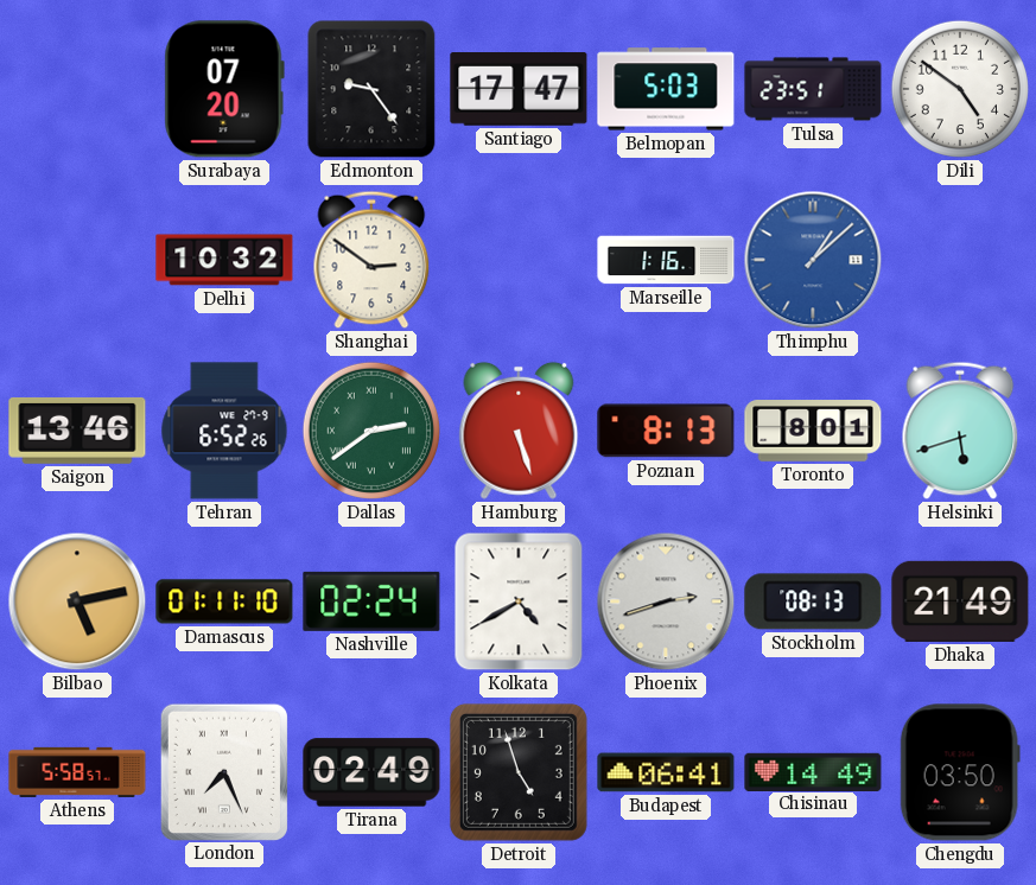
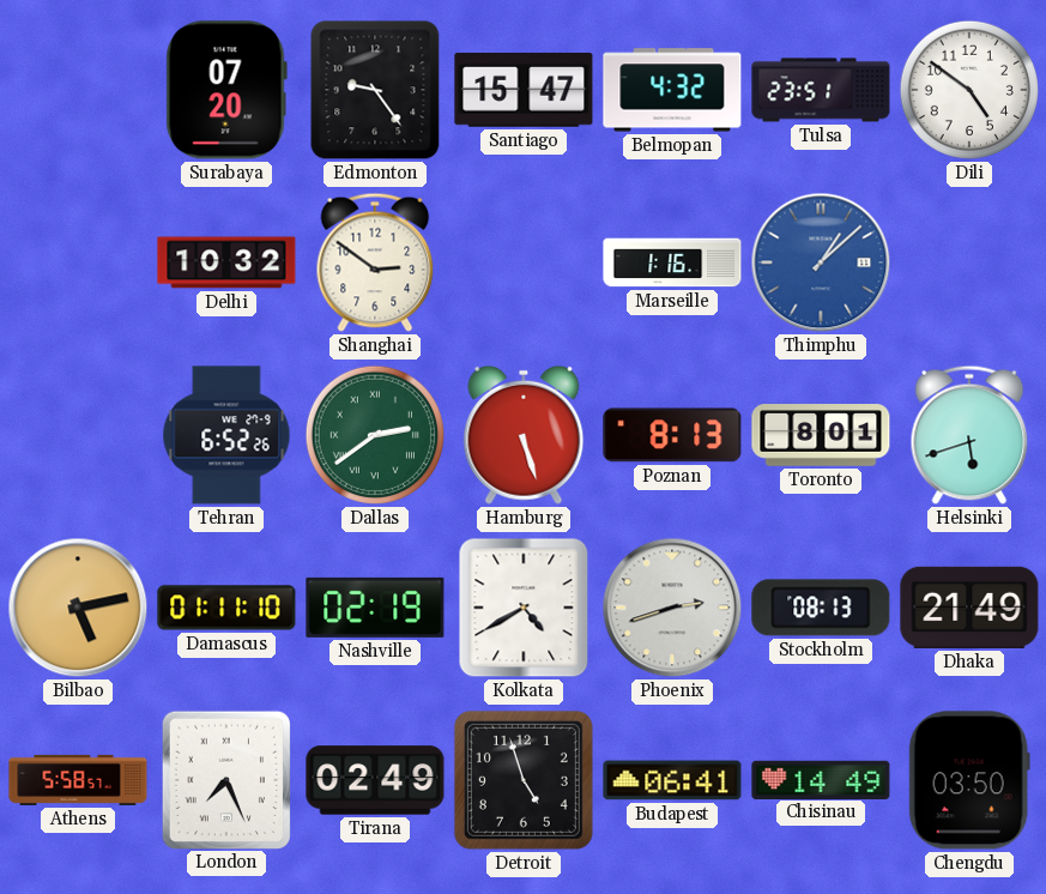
Santiago: 17:47 -> 15:47
Belmopan: 5:03 -> 4:32
Saigon: 13:46 -> none
Nashville: 02:24 -> 02:19
